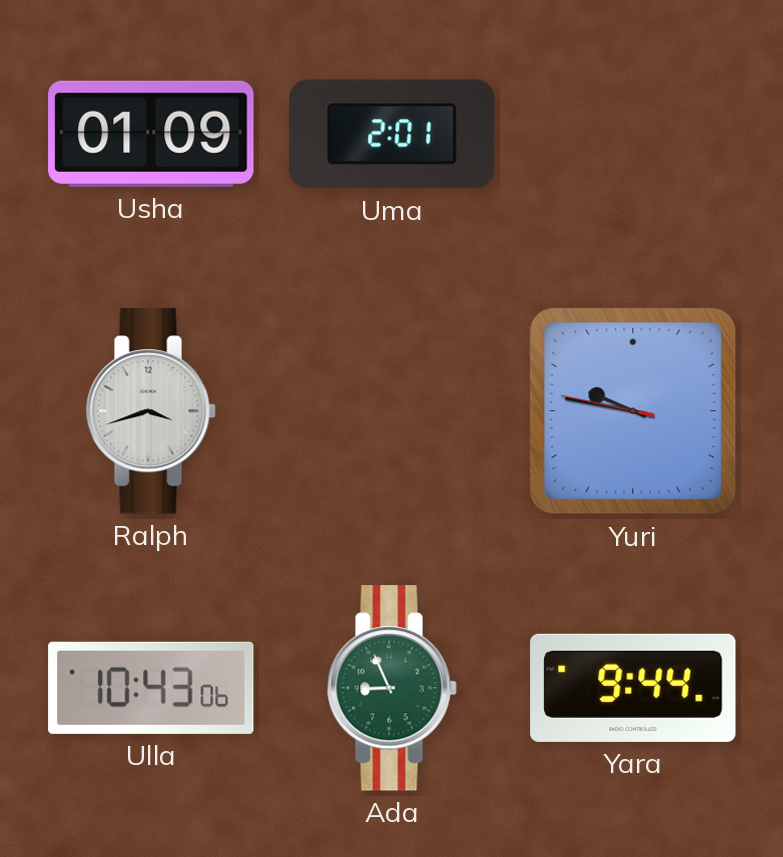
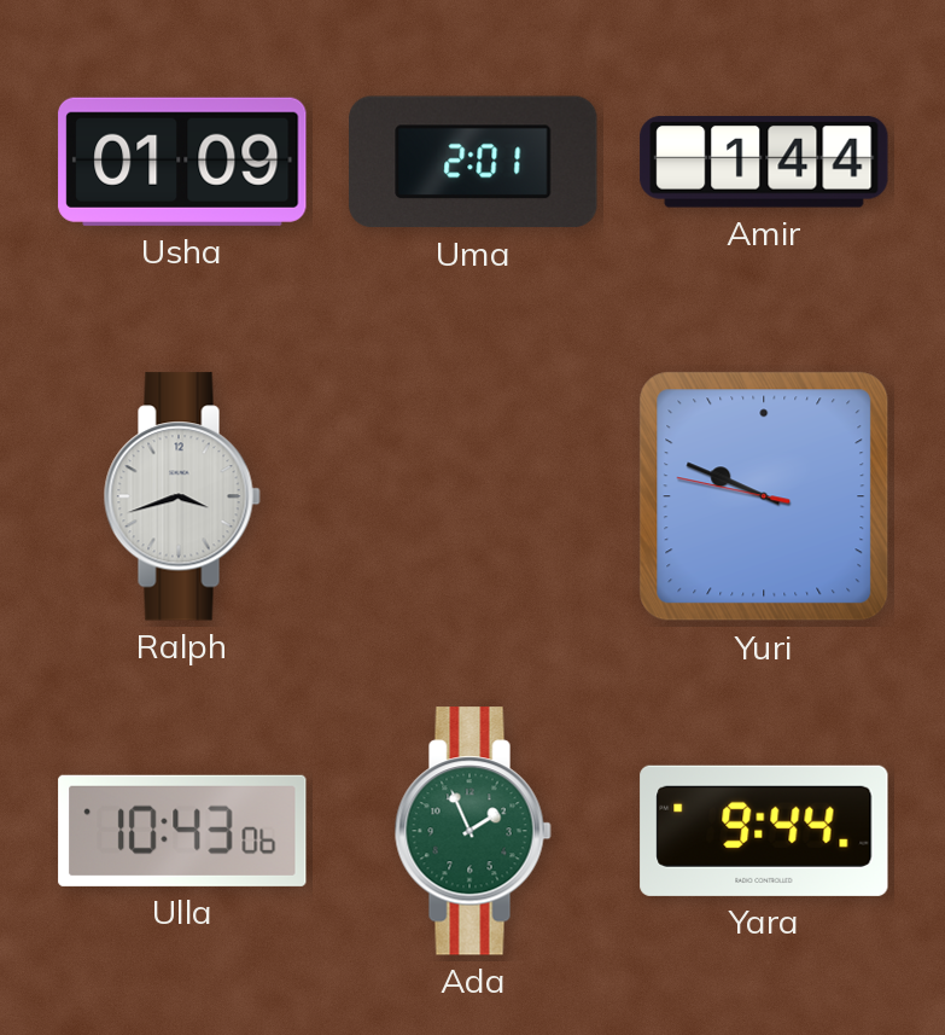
Amir: none -> 1:44
Yuri: 9:46 -> 9:48
Ada: 8:56 -> 1:56
